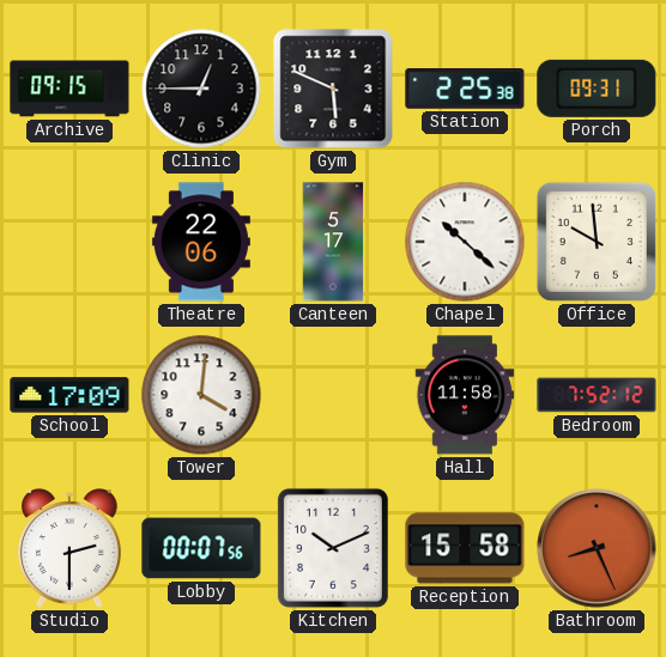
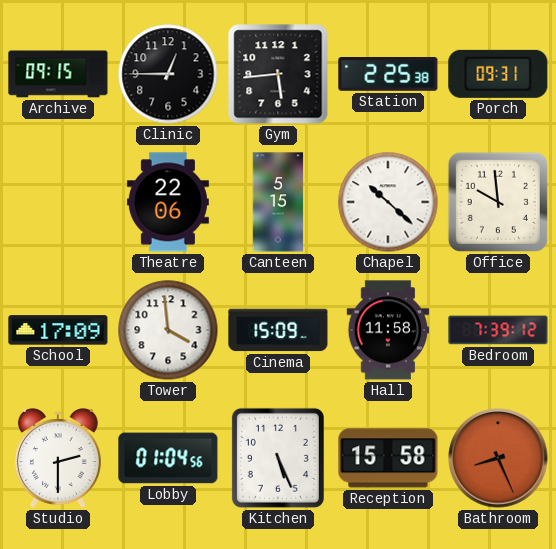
Gym: 5:49 -> 5:44
Canteen: 5:17 -> 5:15
Tower: 4:01 -> 3:59
Cinema: none -> 15:09
Bedroom: 7:52 -> 7:39
Lobby: 00:07 -> 01:04
Kitchen: 10:11 -> 5:26
